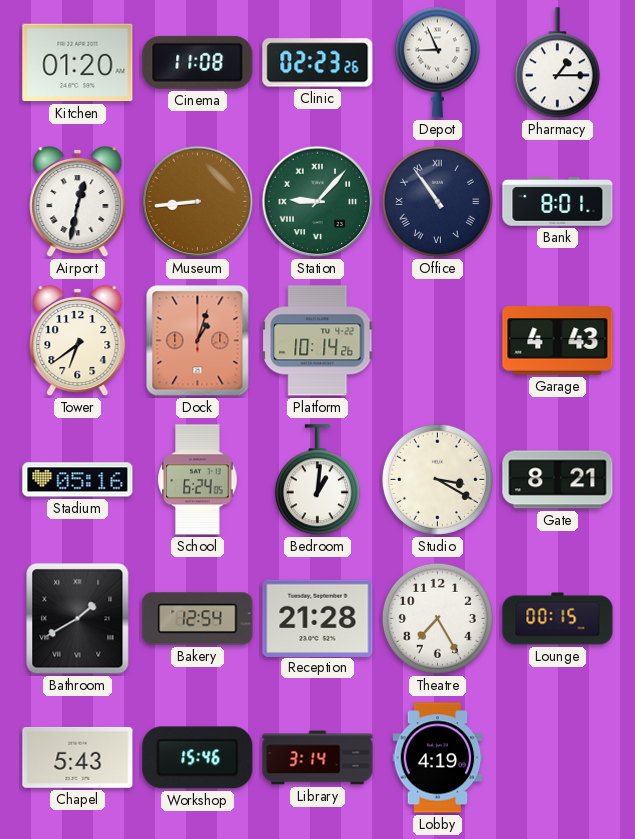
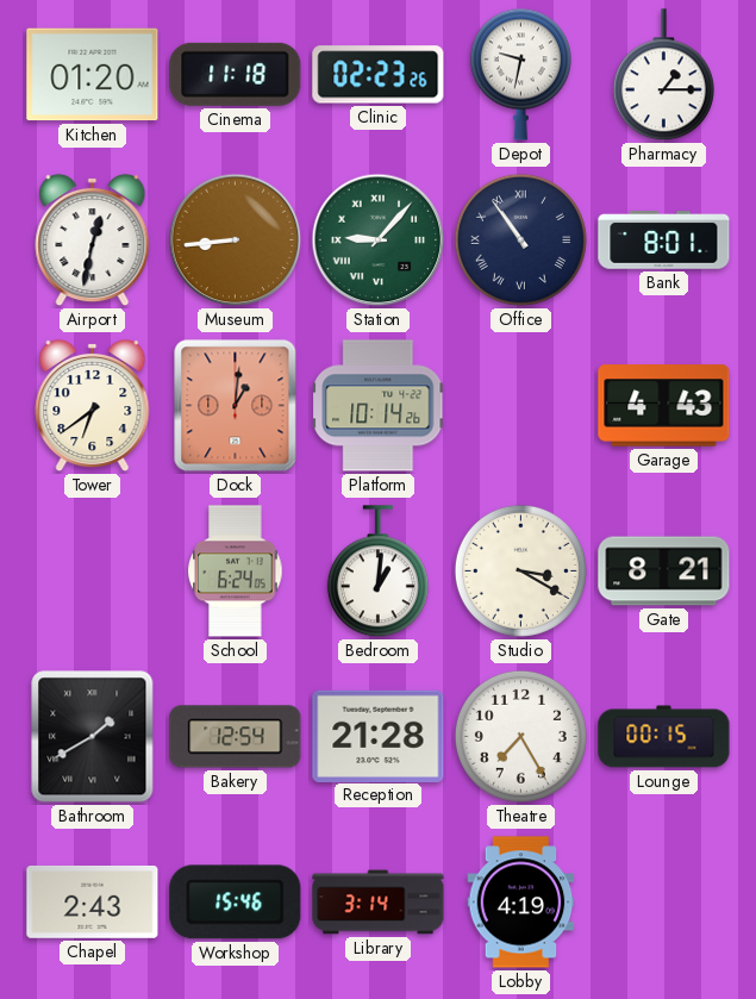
Cinema: 11:08 -> 11:18
Depot: 8:56 -> 9:32
Dock: 1:03 -> 1:01
Stadium: 05:16 -> none
Chapel: 5:43 -> 2:43
